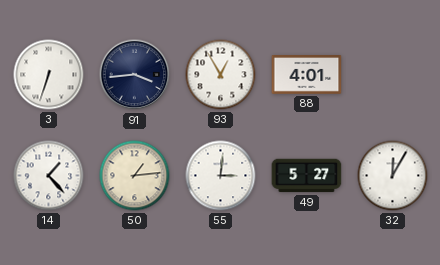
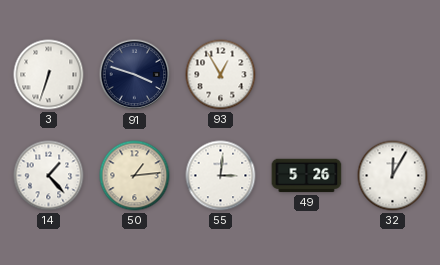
91: 3:44 -> 3:48
88: 4:01 -> none
49: 5:27 -> 5:26
